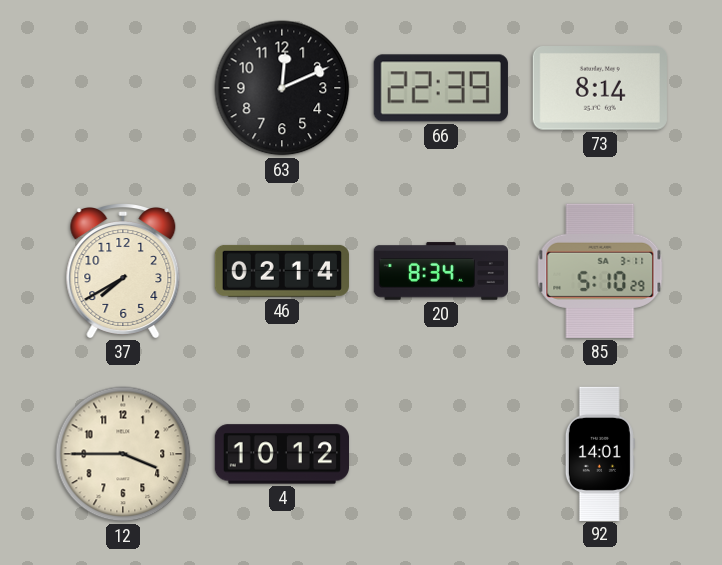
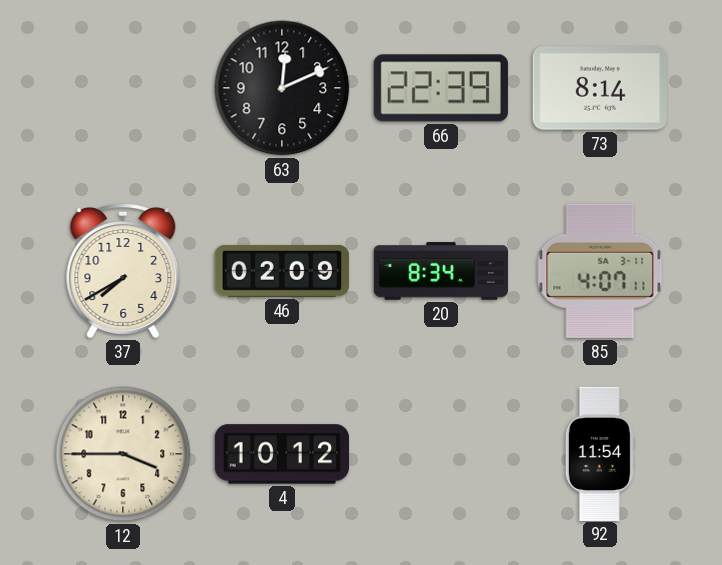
46: 02:14 -> 02:09
85: 5:10 -> 4:07
92: 14:01 -> 11:54
